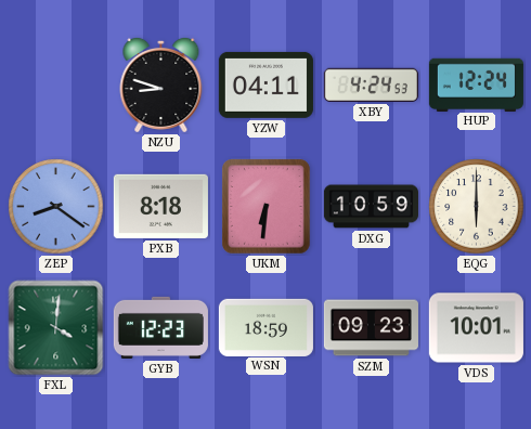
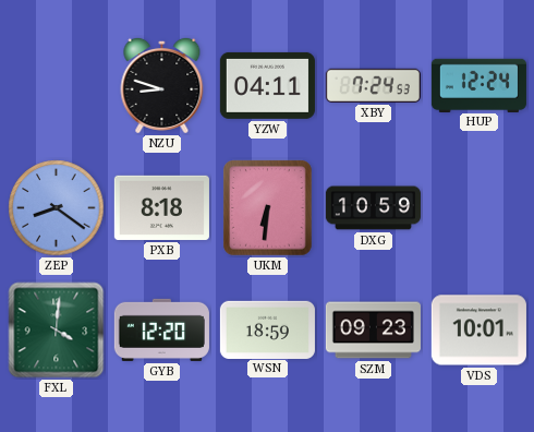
XBY: 4:24 -> 7:24
EQG: 6:00 -> none
GYB: 12:23 -> 12:20
